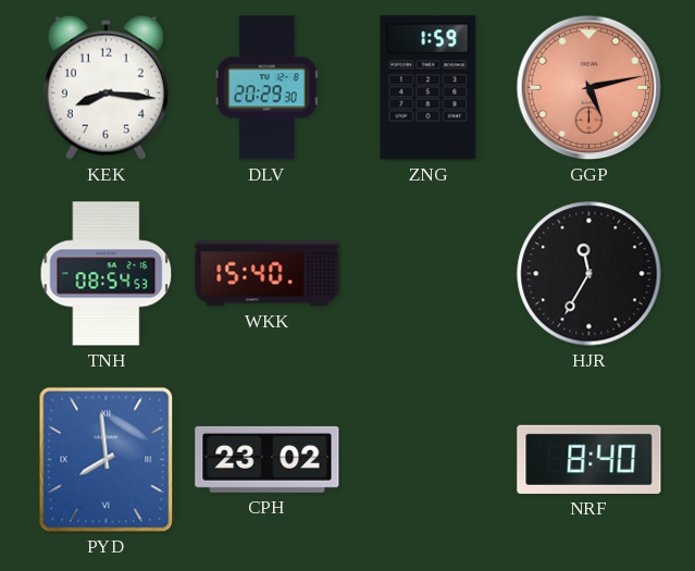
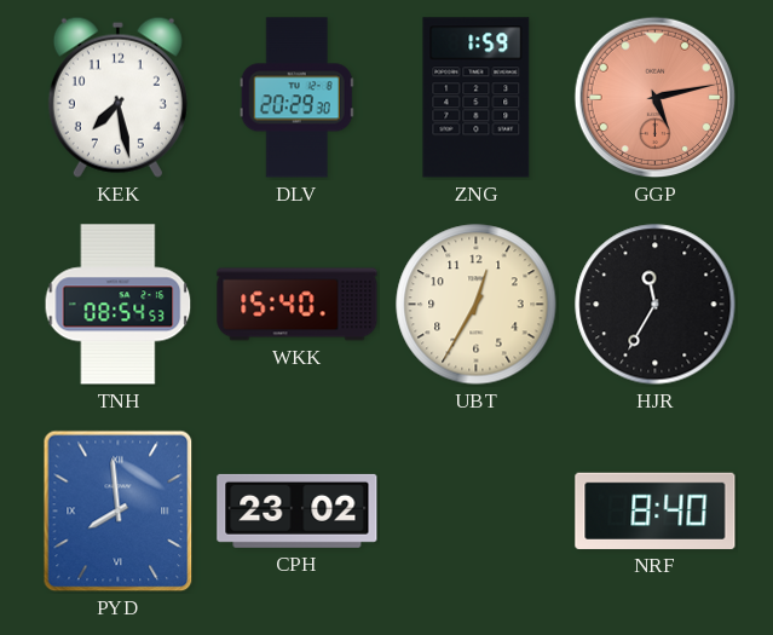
KEK: 8:16 -> 7:28
UBT: none -> 12:35
